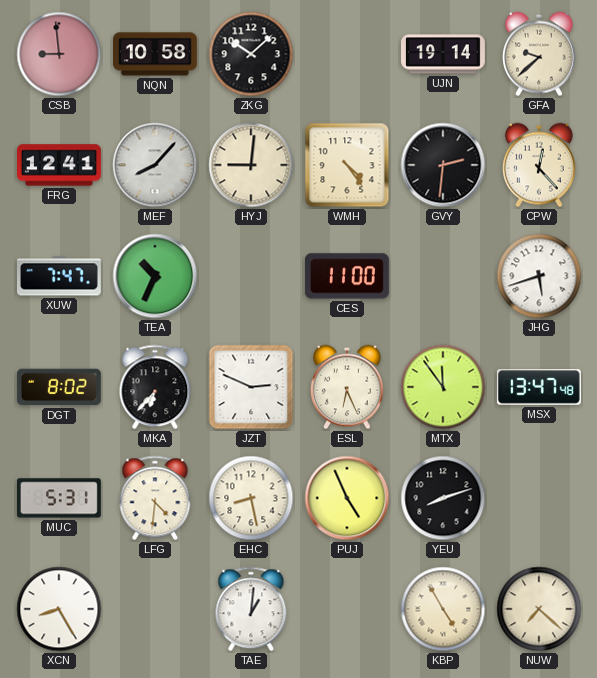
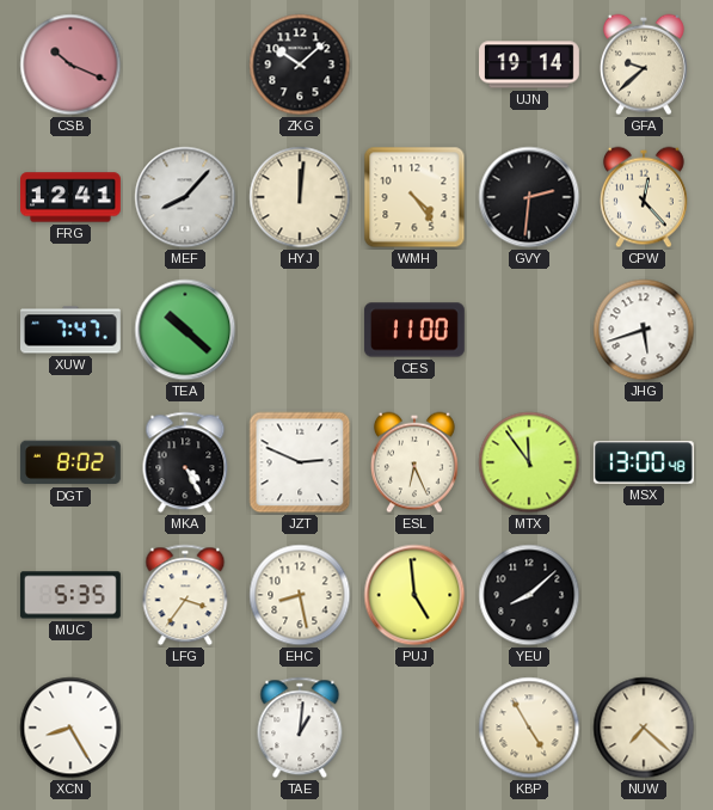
CSB: 8:59 -> 10:19
NQN: 10:58 -> none
HYJ: 9:01 -> 12:01
TEA: 10:34 -> 10:22
MKA: 6:37 -> 4:25
MSX: 13:47 -> 13:00
MUC: 5:31 -> 5:35
LFG: 4:31 -> 3:36
PUJ: 4:56 -> 4:59
YEU: 8:12 -> 8:08
